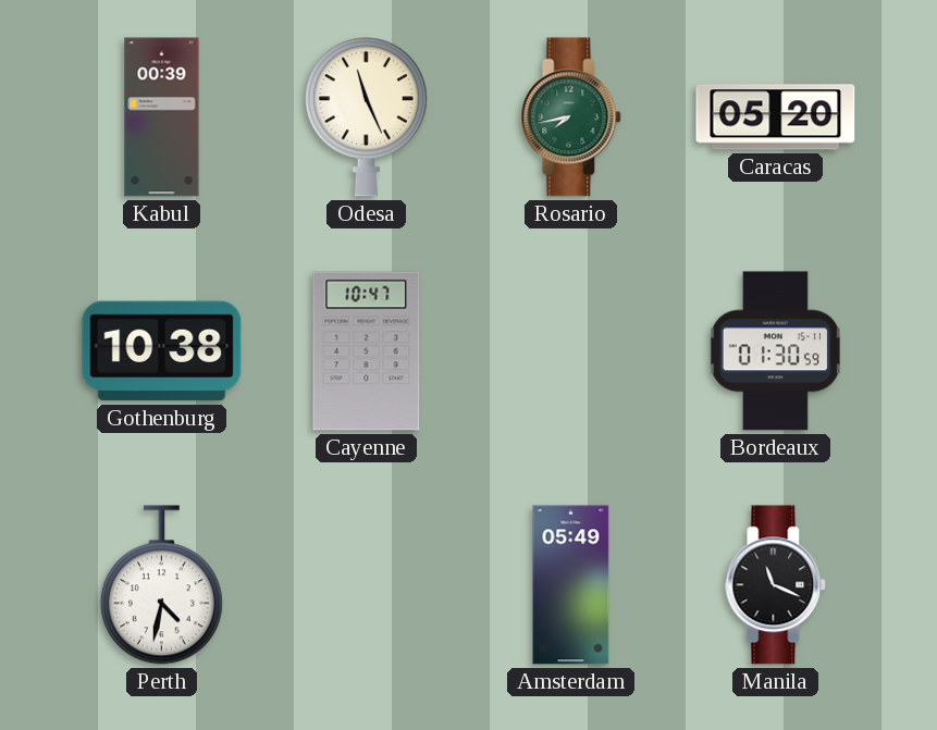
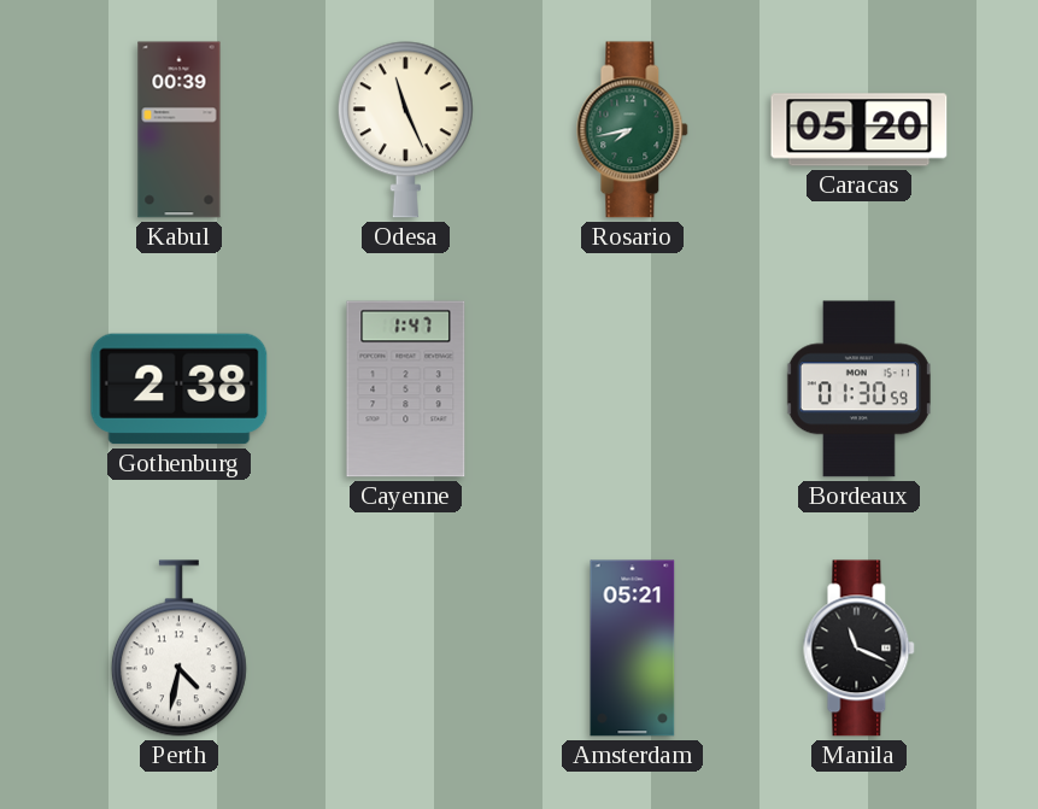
Gothenburg: 10:38 -> 2:38
Cayenne: 10:47 -> 1:47
Amsterdam: 05:49 -> 05:21
